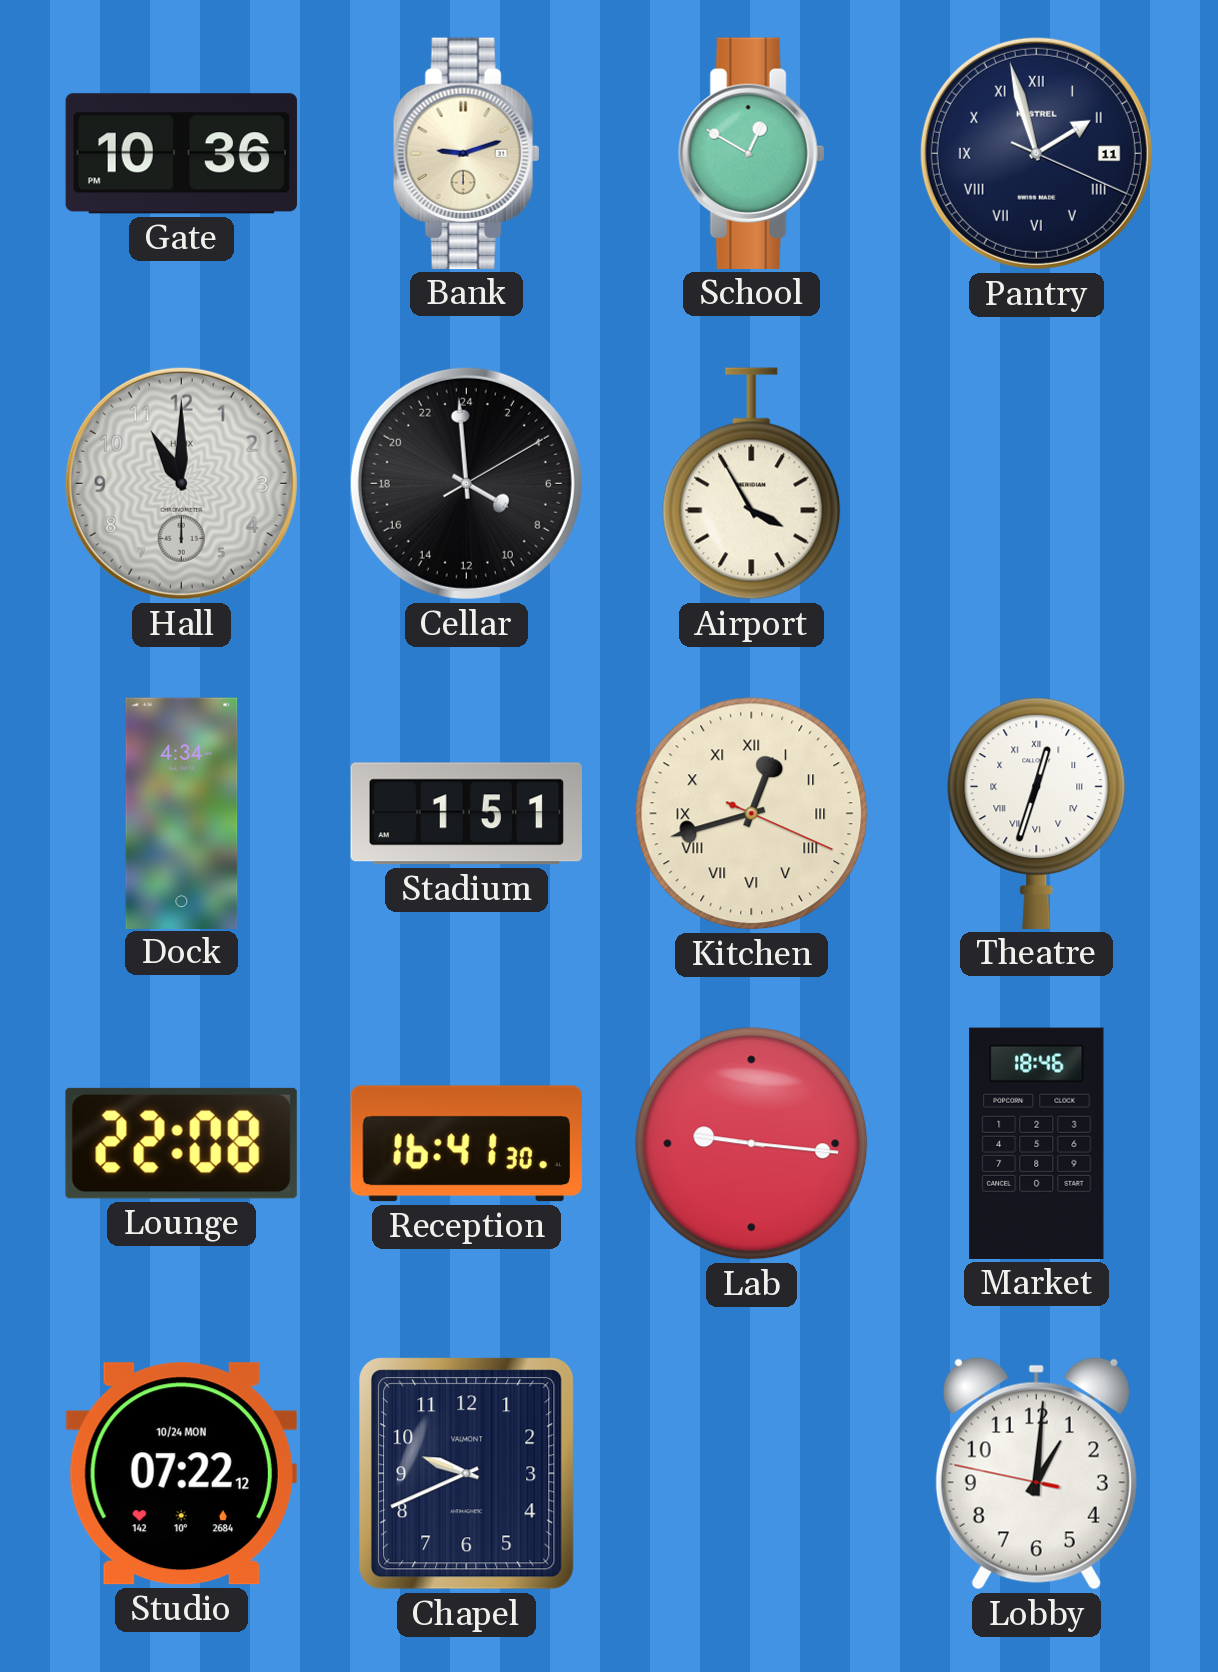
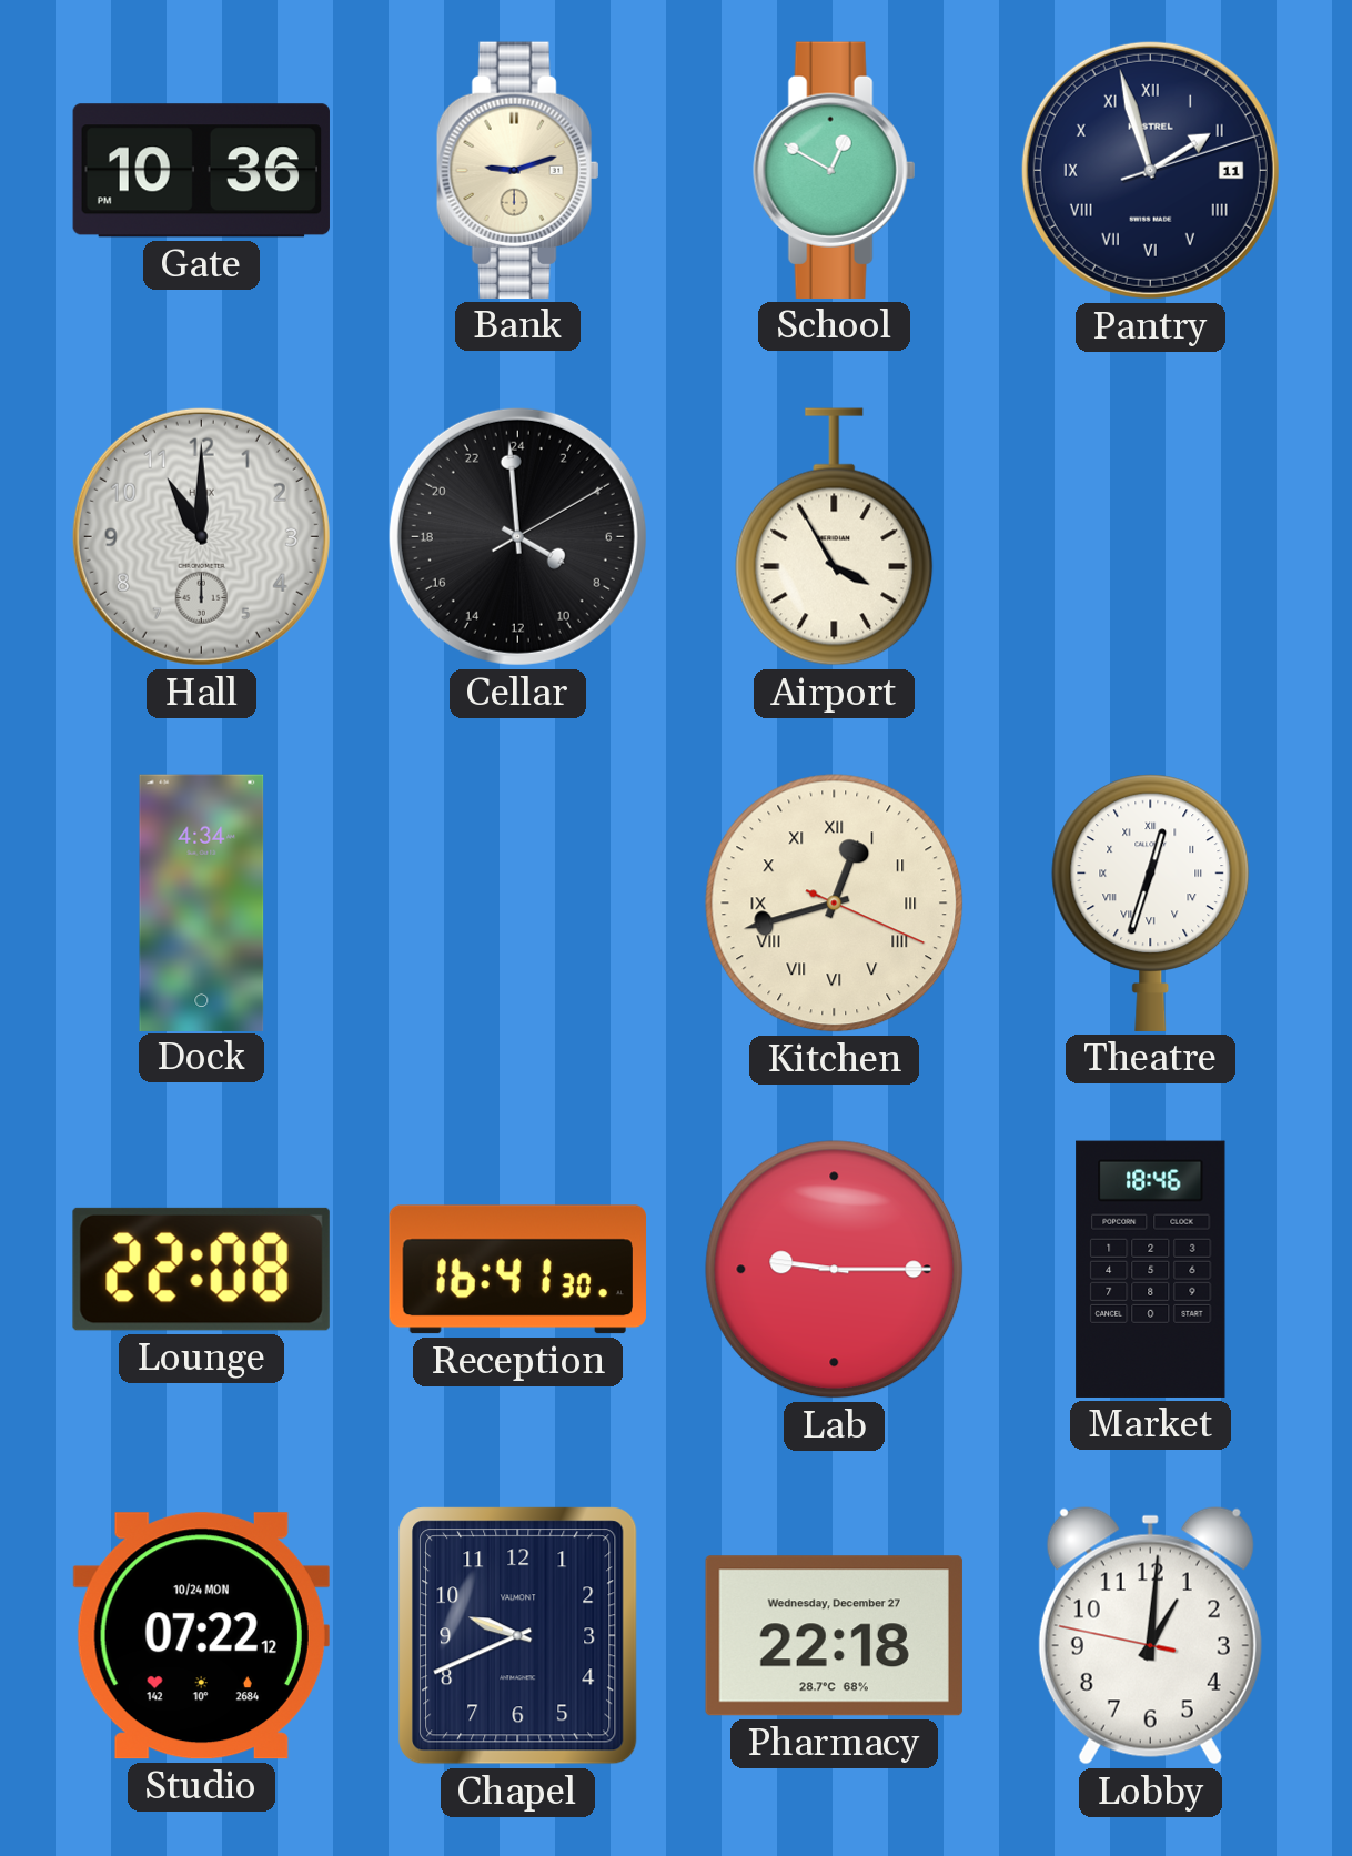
Pantry: 1:57:19 -> 1:57:12
Stadium: 1:51 -> none
Lab: 9:16 -> 9:15
Pharmacy: none -> 22:18
